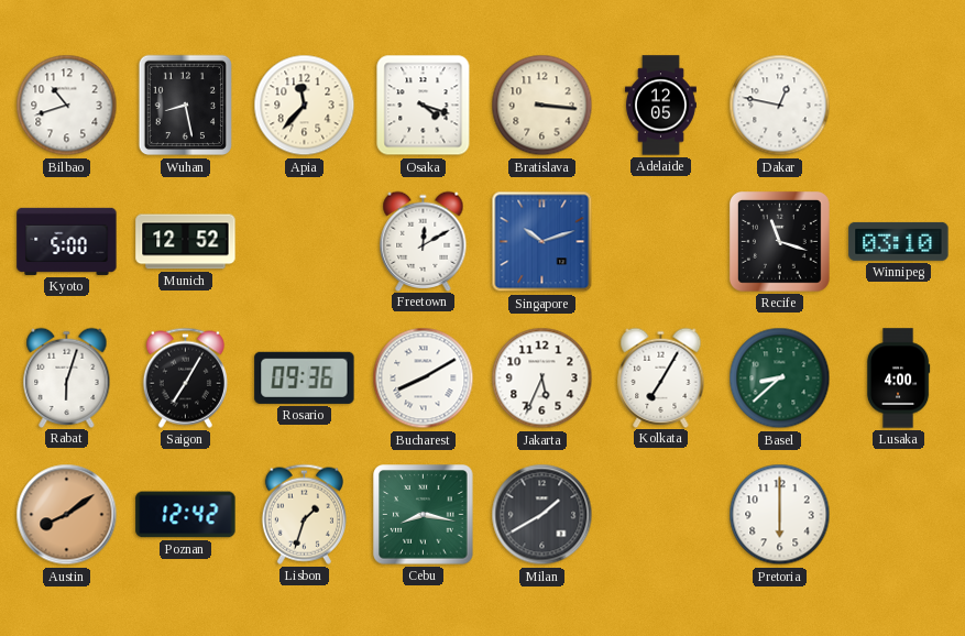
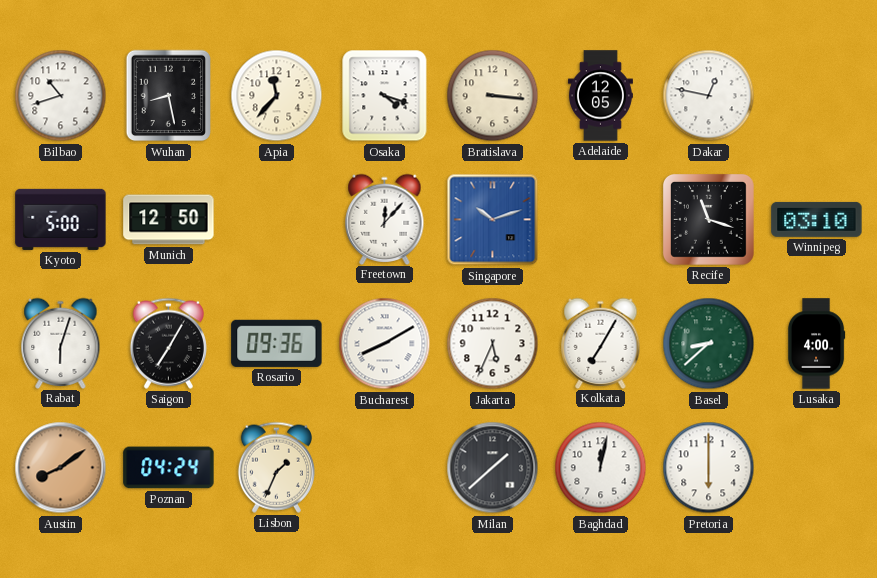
Munich: 12:52 -> 12:50
Freetown: 12:10 -> 12:07
Poznan: 12:42 -> 04:24
Lisbon: 1:33 -> 1:34
Cebu: 8:17 -> none
Milan: 1:40 -> 1:38
Baghdad: none -> 12:02
